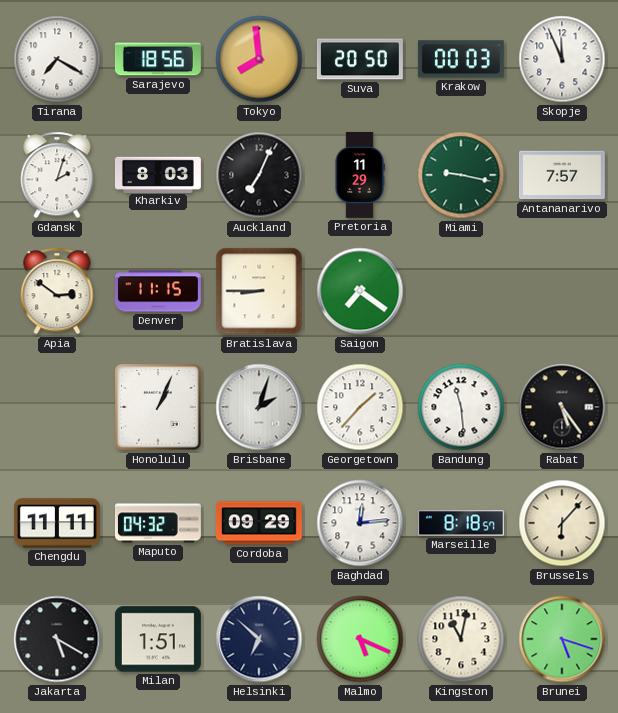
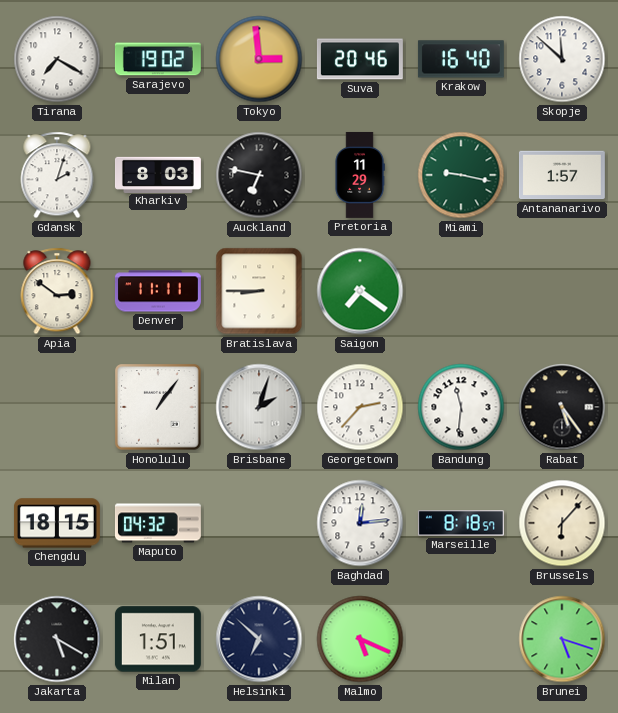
Sarajevo: 18:56 -> 19:02
Tokyo: 7:59 -> 2:59
Suva: 20:50 -> 20:46
Krakow: 00:03 -> 16:40
Skopje: 11:56 -> 11:52
Auckland: 7:04 -> 6:47
Antananarivo: 7:57 -> 1:57
Denver: 11:15 -> 11:11
Honolulu: 1:04 -> 1:06
Georgetown: 1:37 -> 2:37
Bandung: 11:29 -> 11:31
Chengdu: 11:11 -> 18:15
Cordoba: 09:29 -> none
Kingston: 11:02 -> none
